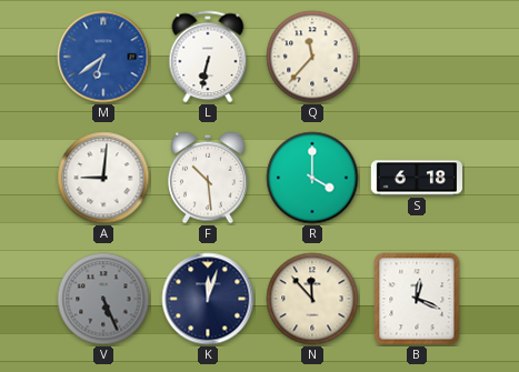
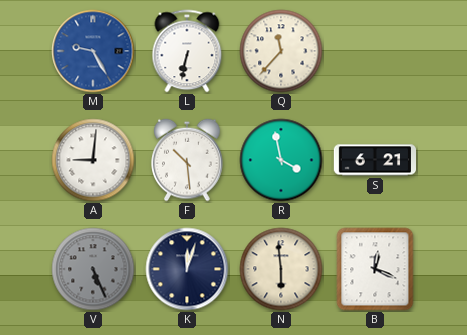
M: 6:39 -> 9:25
R: 4:00 -> 3:58
S: 6:18 -> 6:21
N: 11:53 -> 5:59
